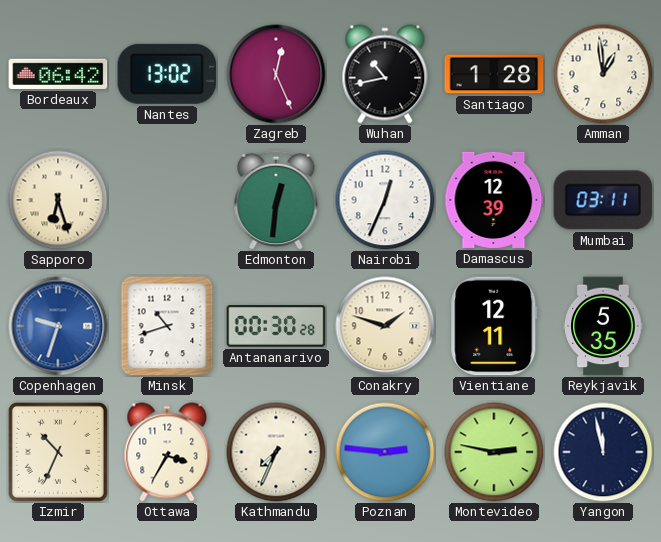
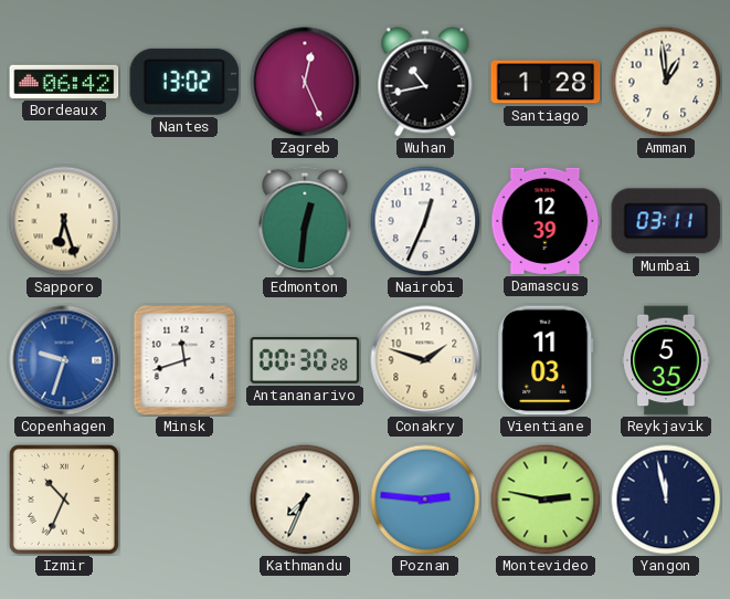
Minsk: 10:42 -> 11:42
Vientiane: 12:11 -> 11:03
Ottawa: 3:35 -> none
